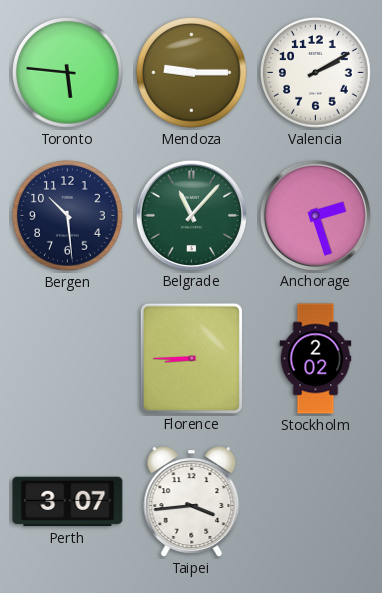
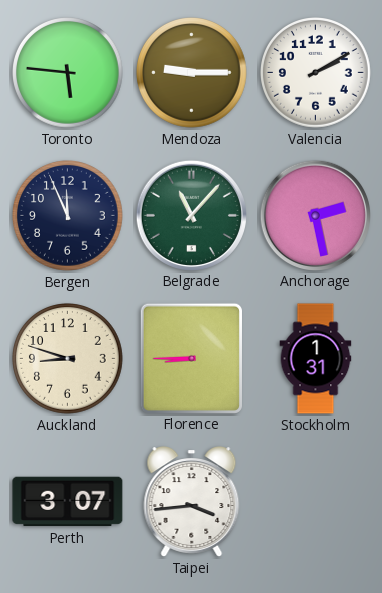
Bergen: 10:29 -> 11:56
Anchorage: 2:27 -> 2:28
Auckland: none -> 8:48
Stockholm: 2:02 -> 1:31
